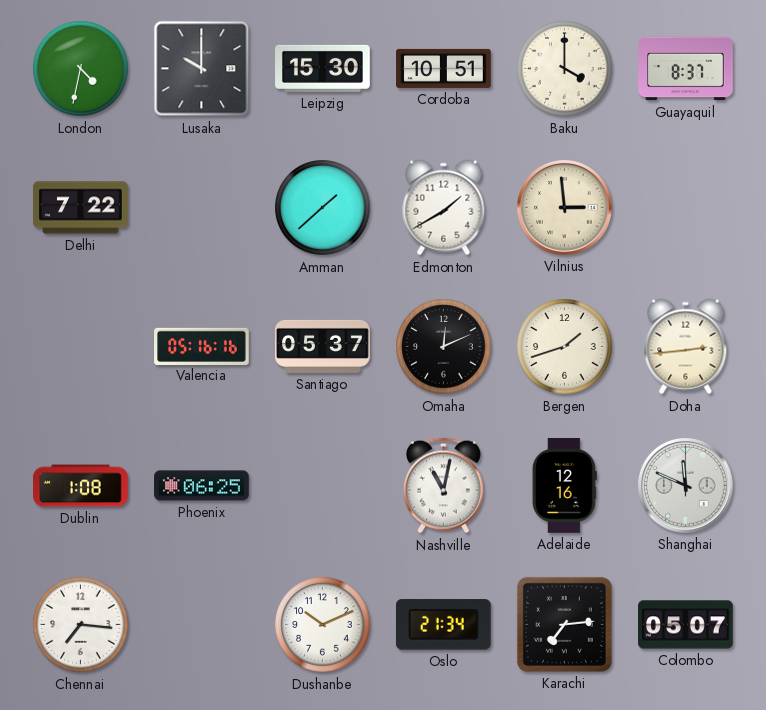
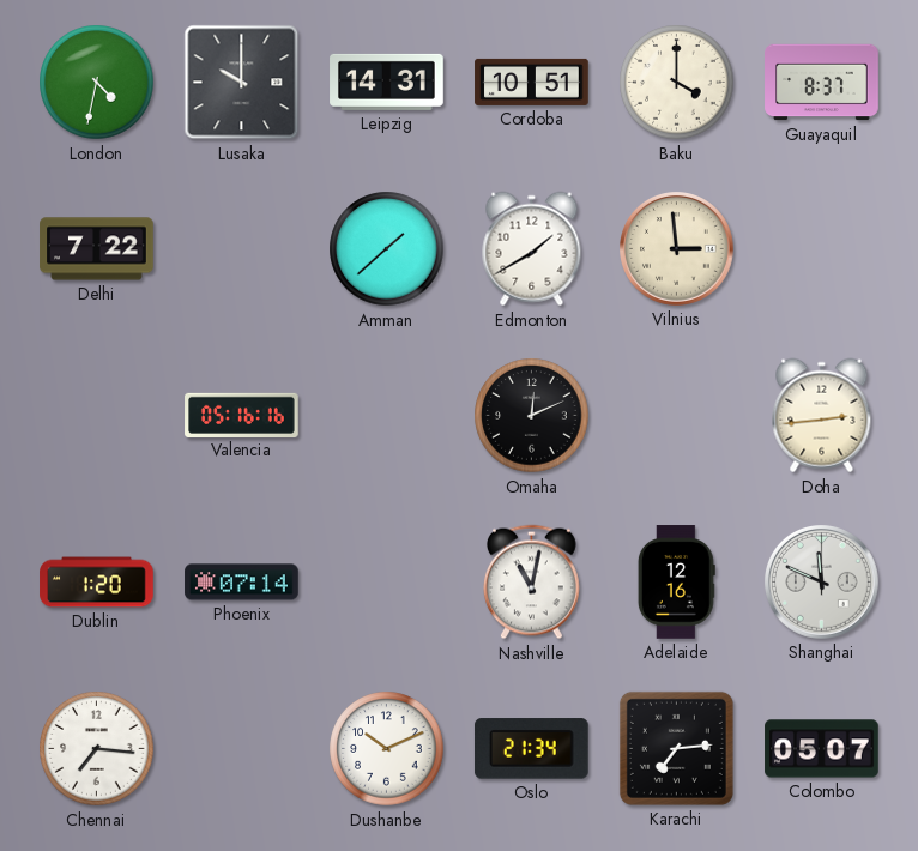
Leipzig: 15:30 -> 14:31
Santiago: 05:37 -> none
Bergen: 1:42 -> none
Dublin: 1:08 -> 1:20
Phoenix: 06:25 -> 07:14
